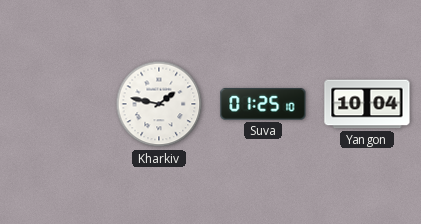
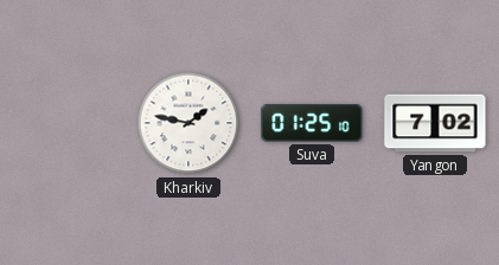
Yangon: 10:04 -> 7:02
